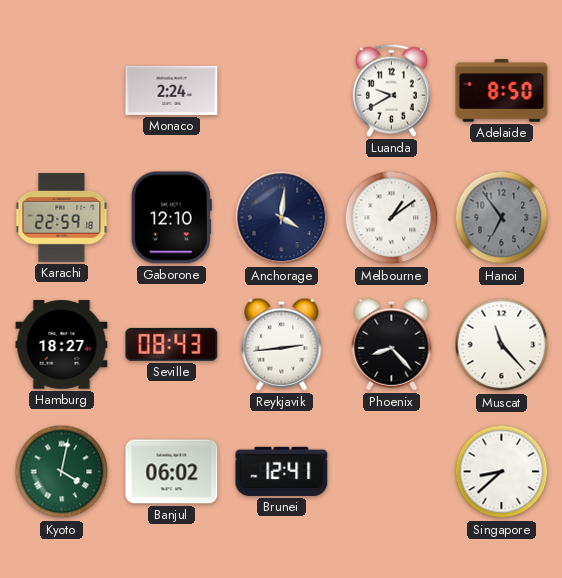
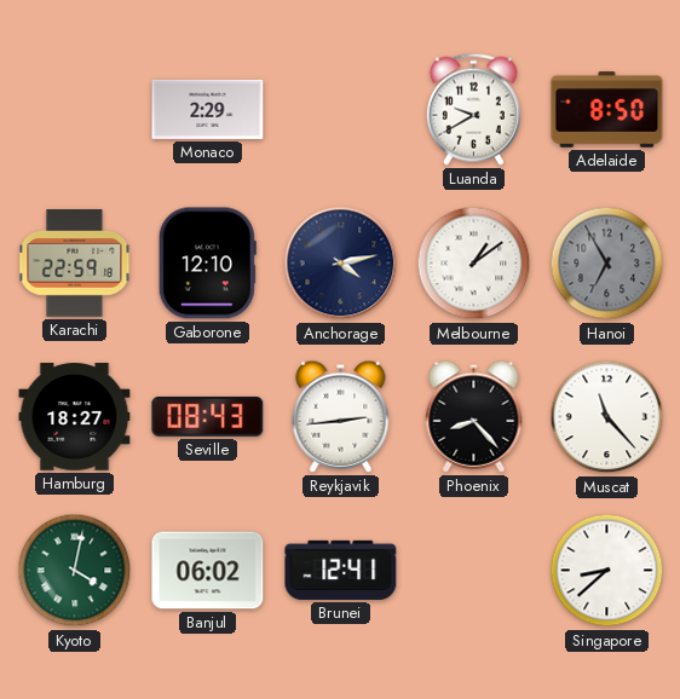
Monaco: 2:24 -> 2:29
Anchorage: 4:01 -> 4:13
Hanoi: 6:54 -> 6:55
